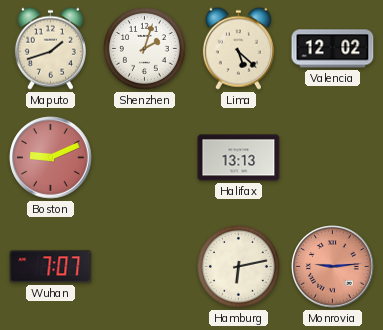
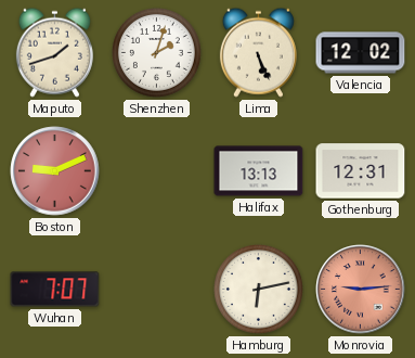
Lima: 5:22 -> 5:26
Gothenburg: none -> 12:31
